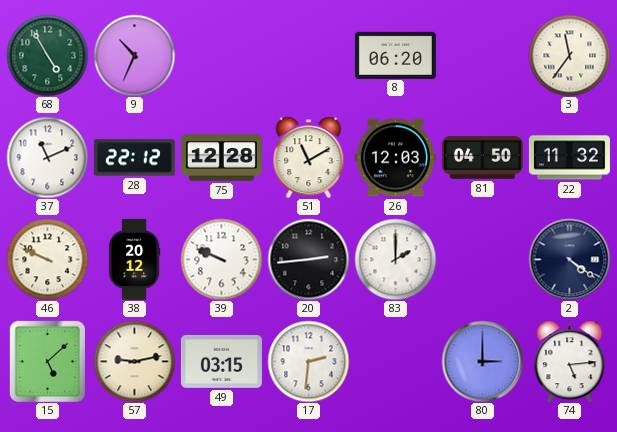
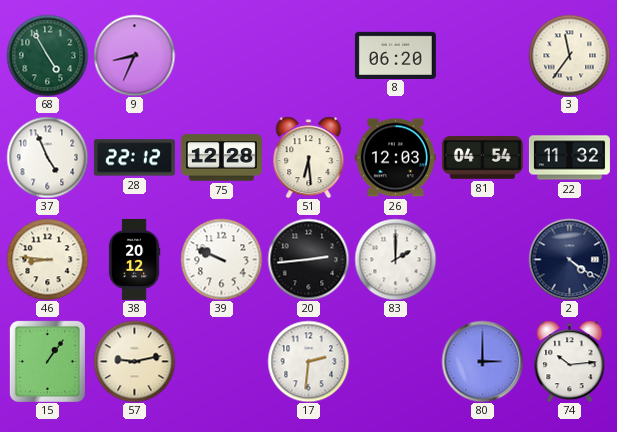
9: 10:34 -> 8:34
37: 11:11 -> 4:56
51: 11:10 -> 6:29
81: 04:50 -> 04:54
46: 9:49 -> 8:46
15: 5:08 -> 1:06
49: 03:15 -> none
74: 5:14 -> 10:14
